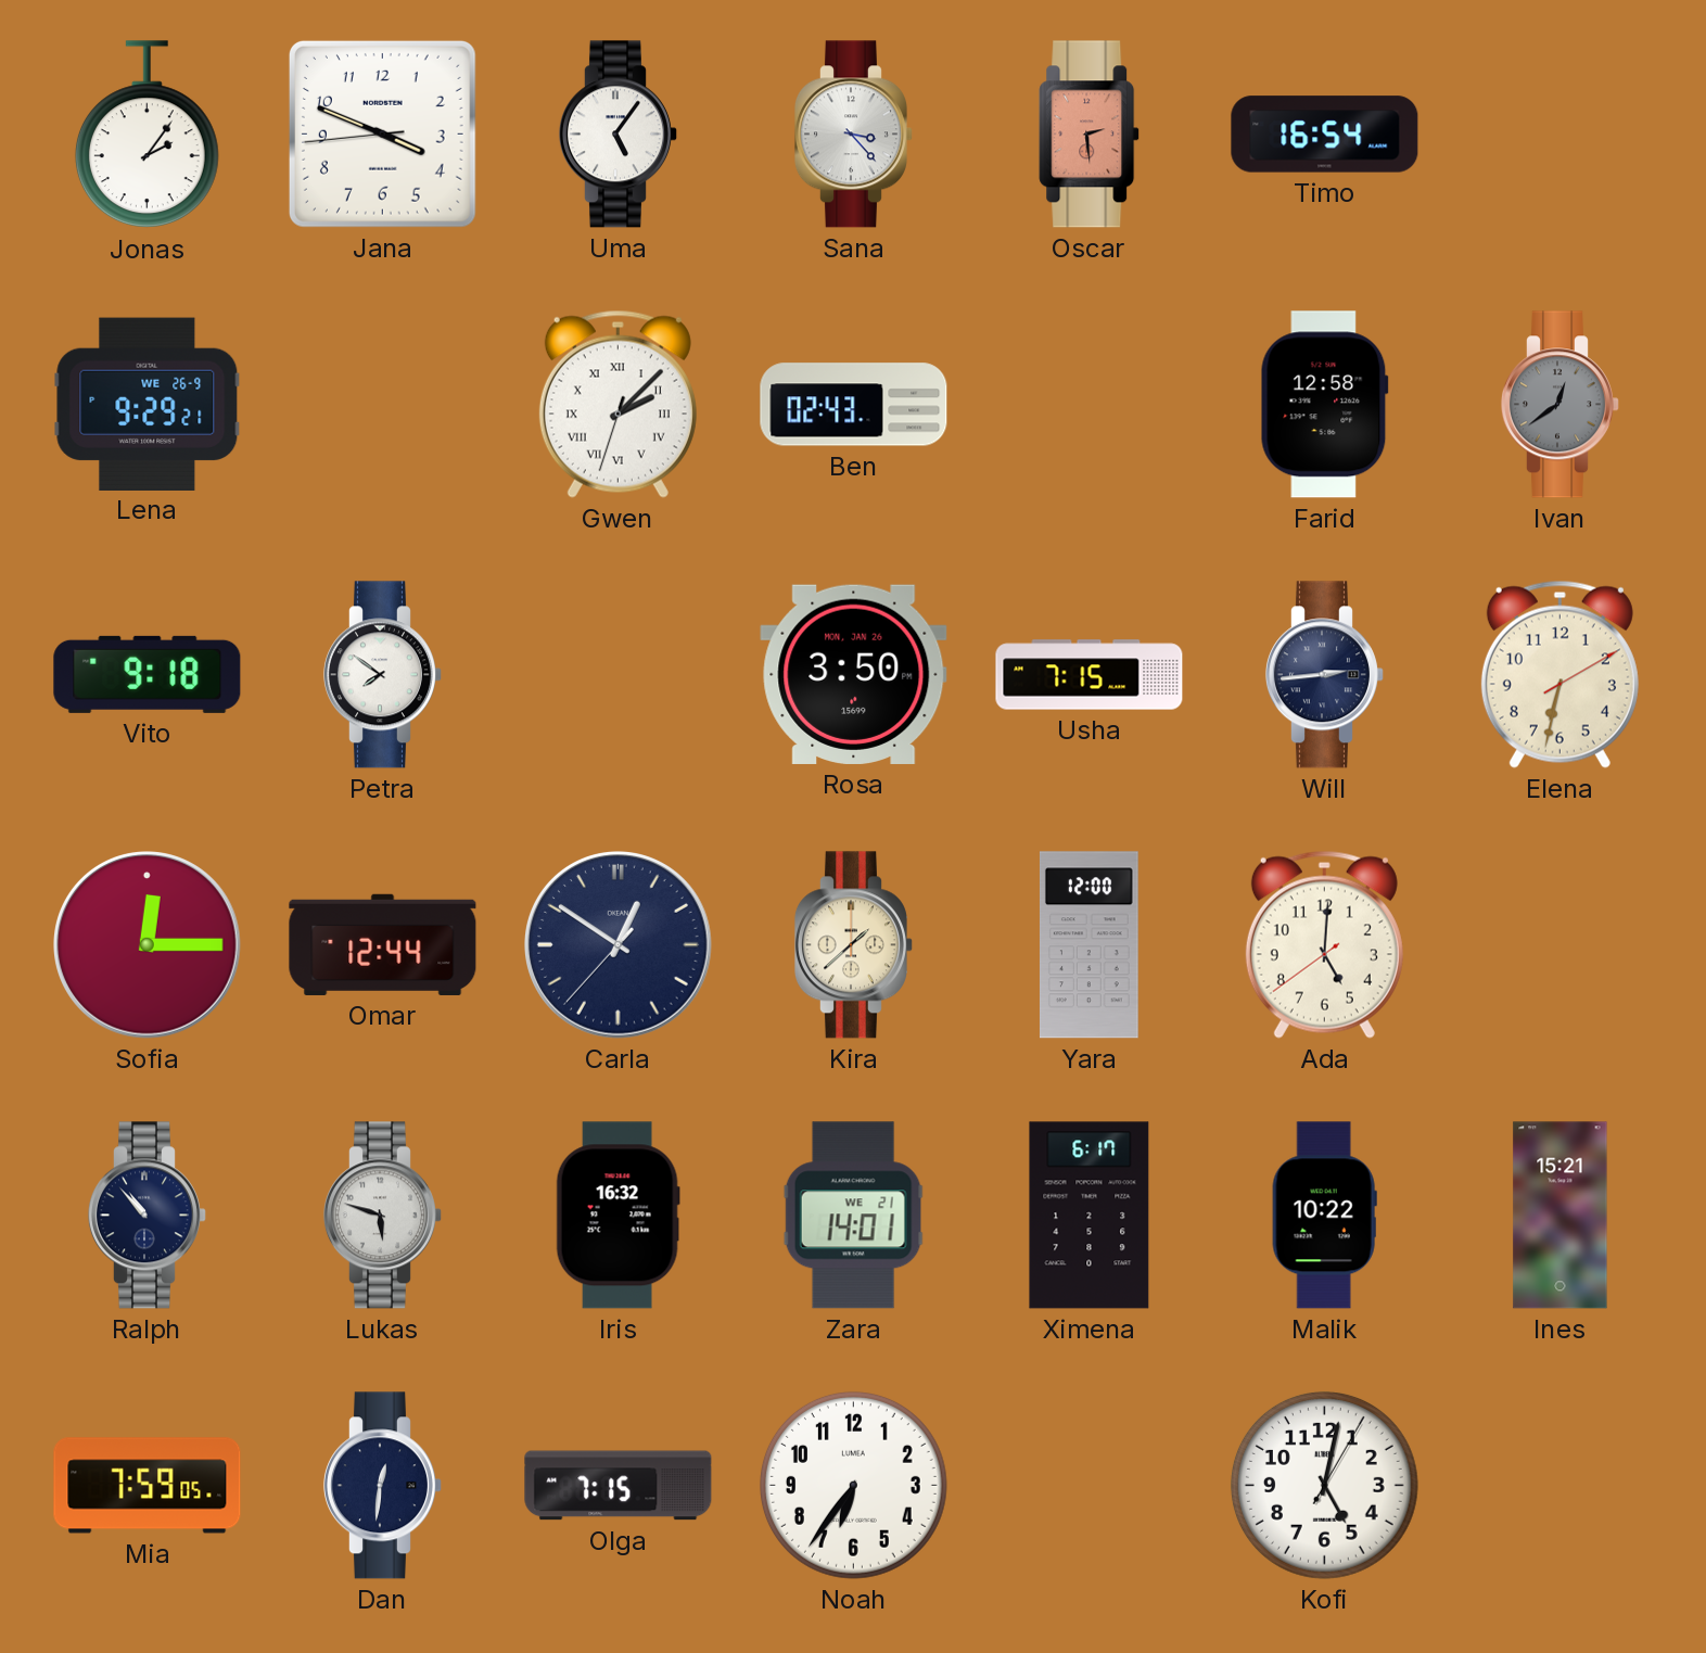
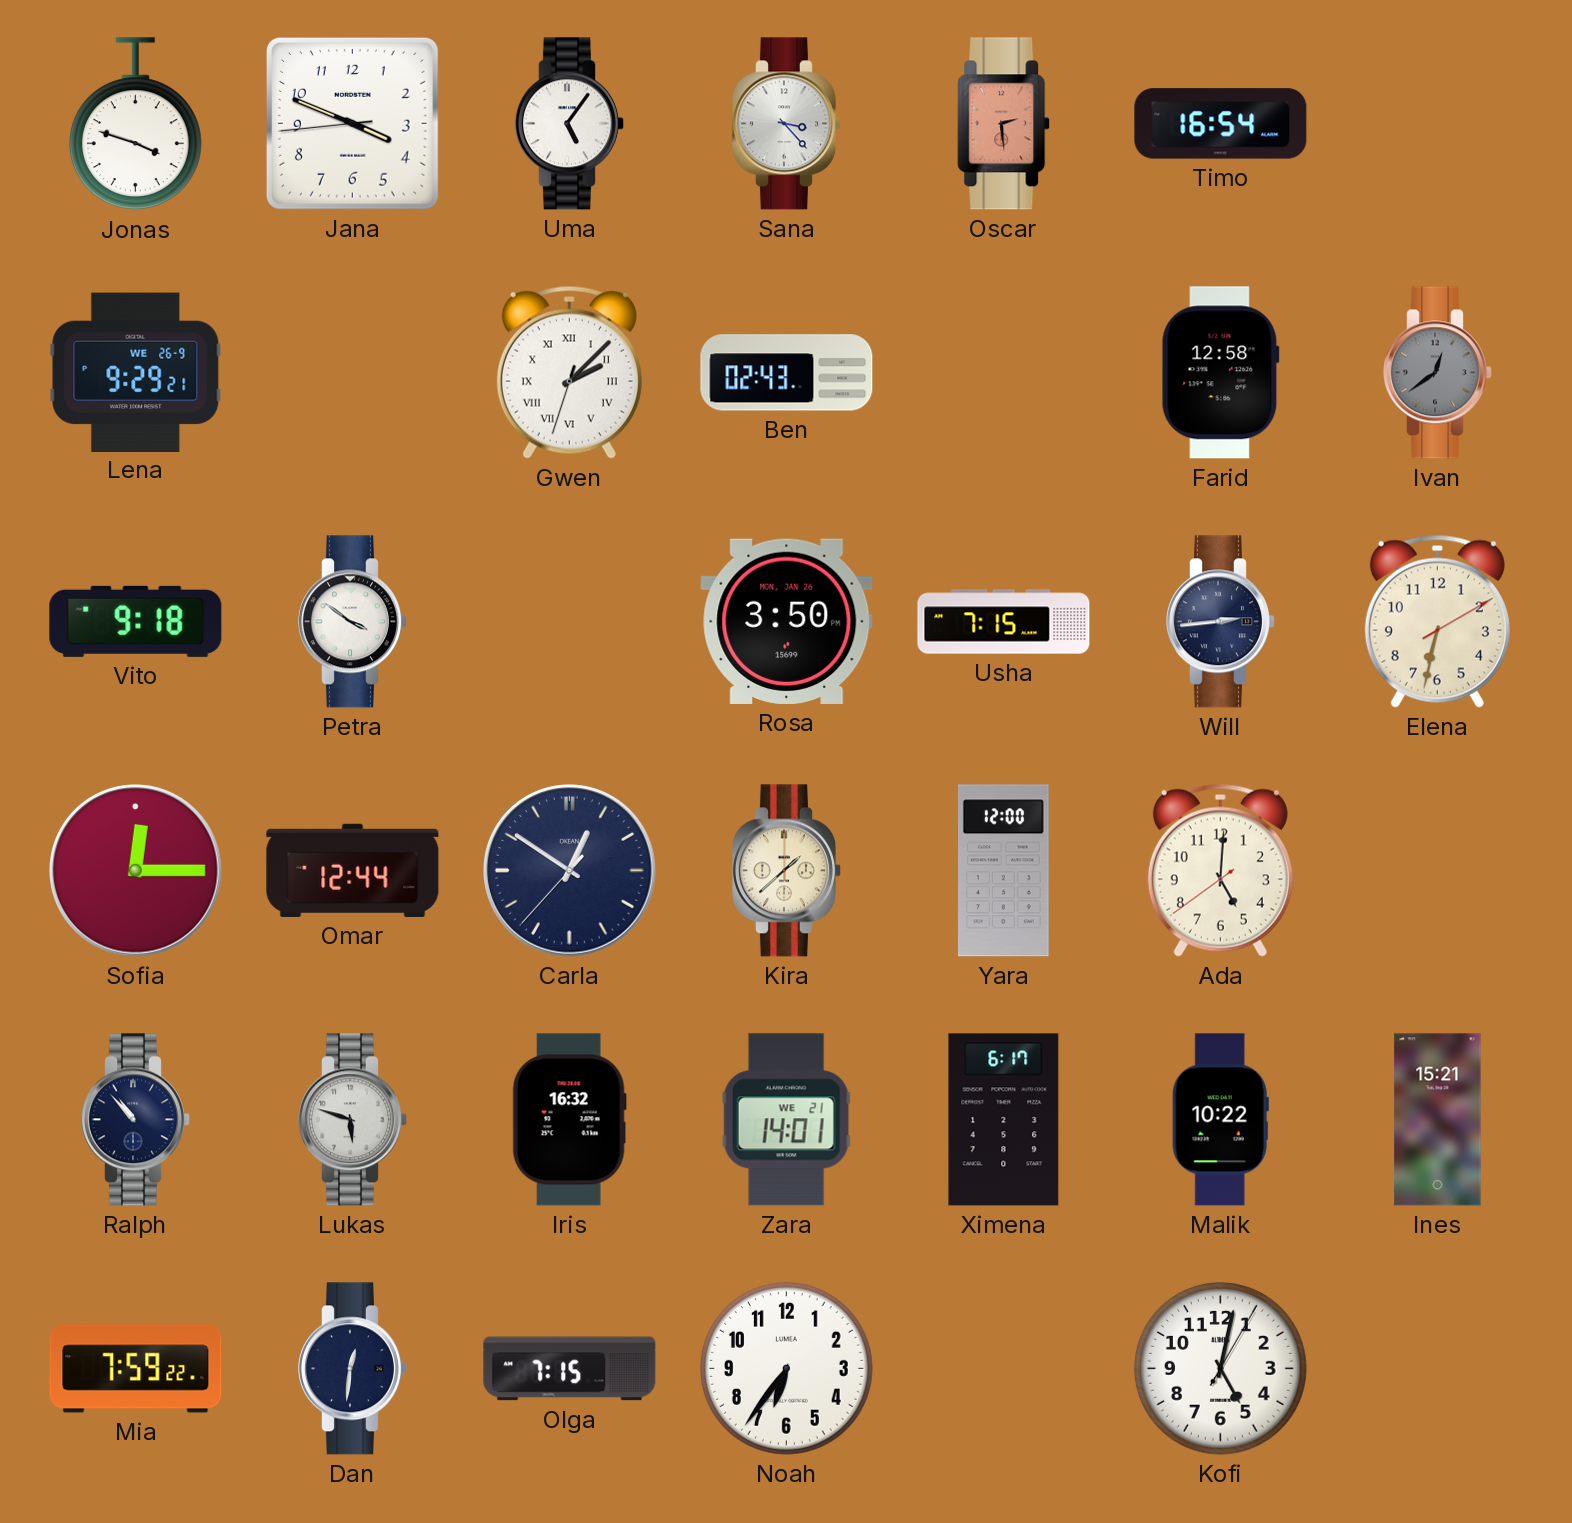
Jonas: 2:06 -> 3:48
Petra: 7:51 -> 3:51
Mia: 7:59:05 -> 7:59:22
